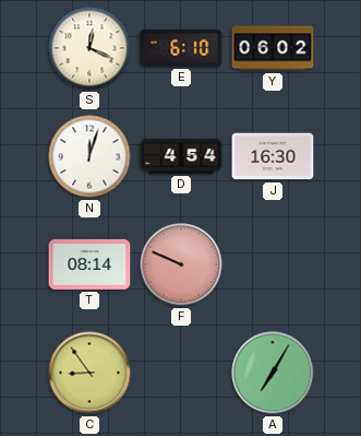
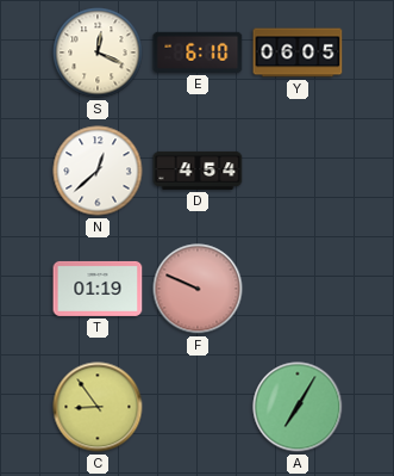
Y: 06:02 -> 06:05
N: 12:03 -> 12:38
J: 16:30 -> none
T: 08:14 -> 01:19
